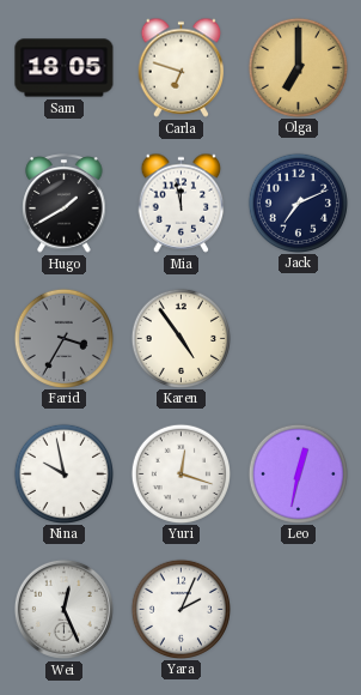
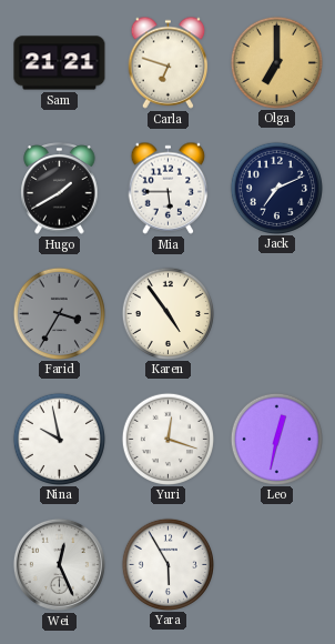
Sam: 18:05 -> 21:21
Mia: 11:58 -> 5:45
Yara: 2:04 -> 5:55
